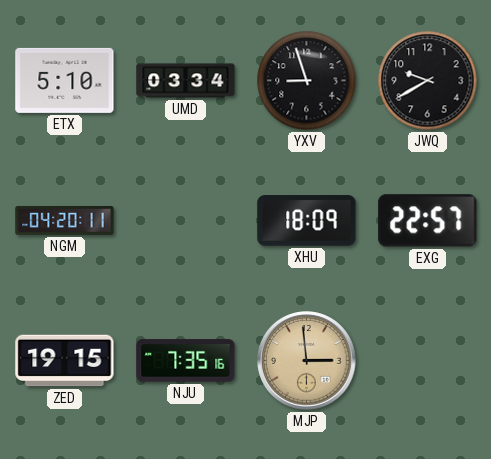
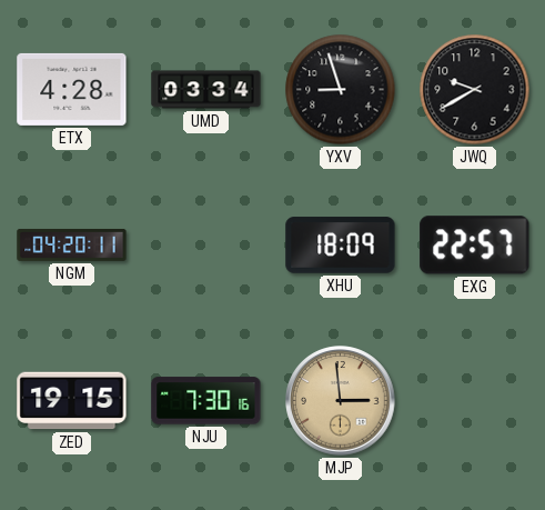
ETX: 5:10 -> 4:28
NJU: 7:35 -> 7:30
